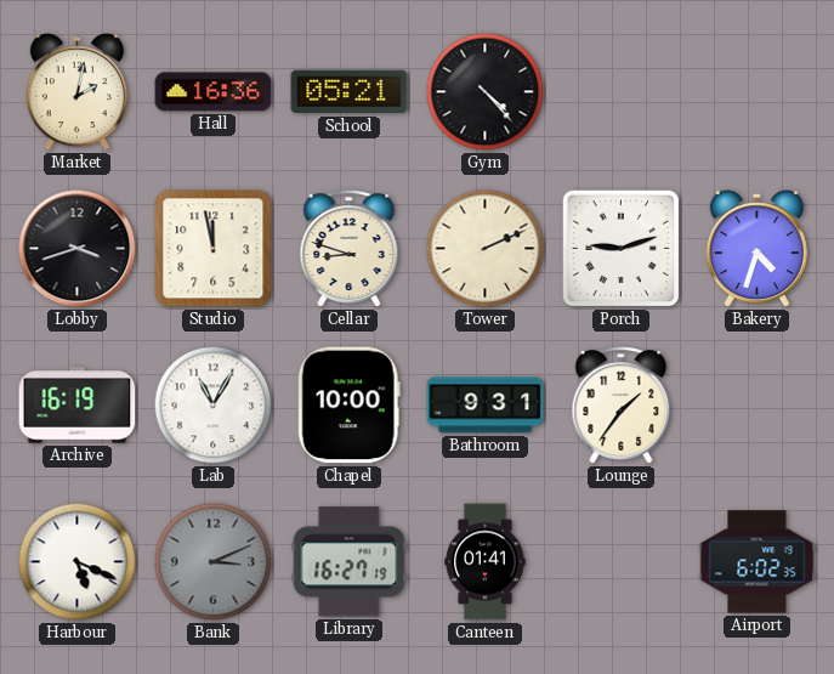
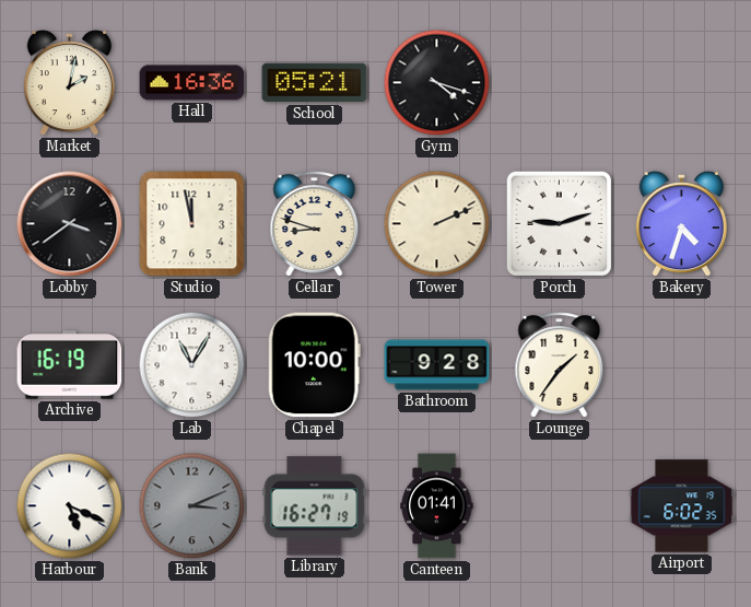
Gym: 4:23 -> 4:18
Lobby: 3:42 -> 3:39
Bathroom: 9:31 -> 9:28
